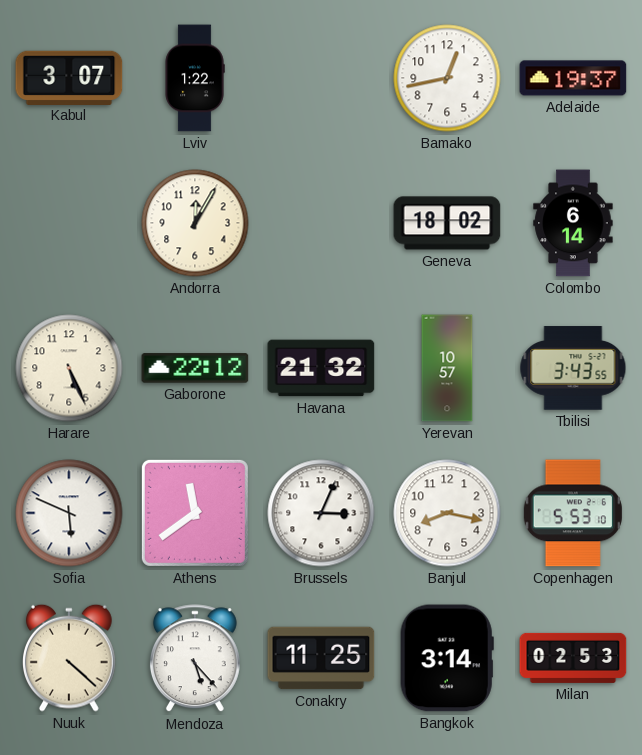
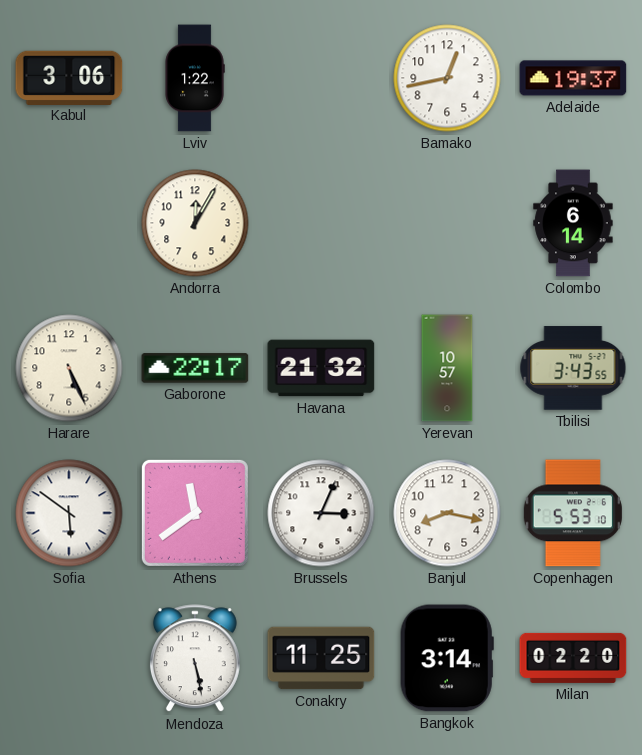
Kabul: 3:07 -> 3:06
Geneva: 18:02 -> none
Gaborone: 22:12 -> 22:17
Sofia: 5:49 -> 5:51
Nuuk: 4:22 -> none
Mendoza: 5:23 -> 5:28
Milan: 02:53 -> 02:20
